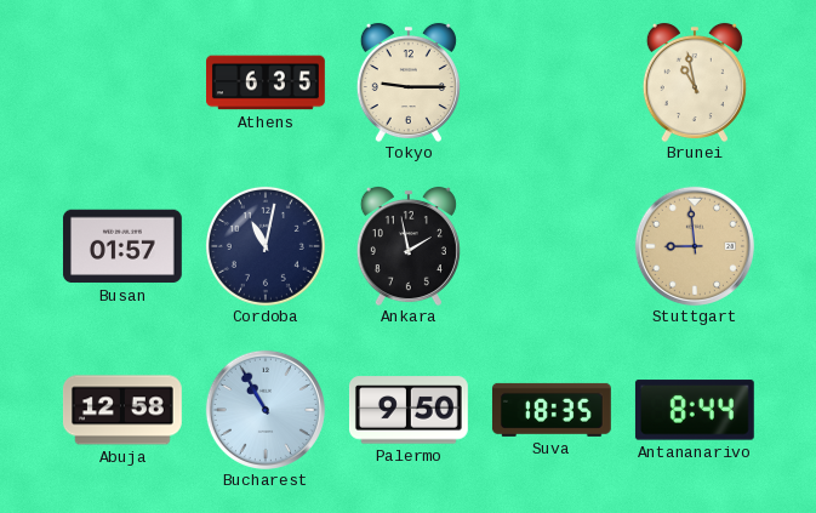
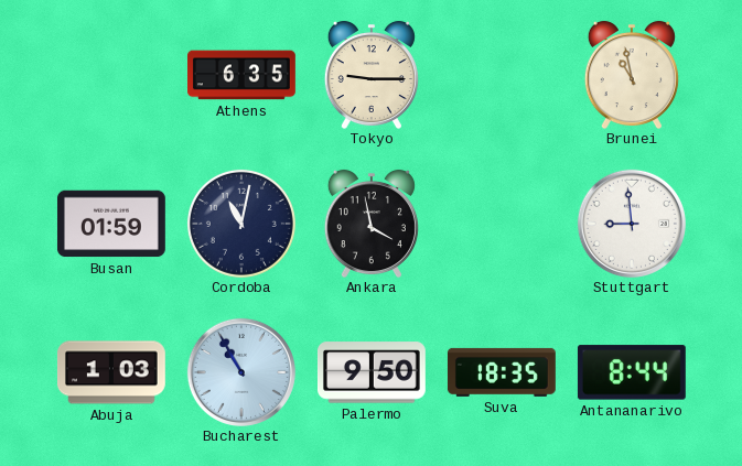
Busan: 01:57 -> 01:59
Ankara: 1:58 -> 3:58
Stuttgart dial: champagne -> white
Abuja: 12:58 -> 1:03
